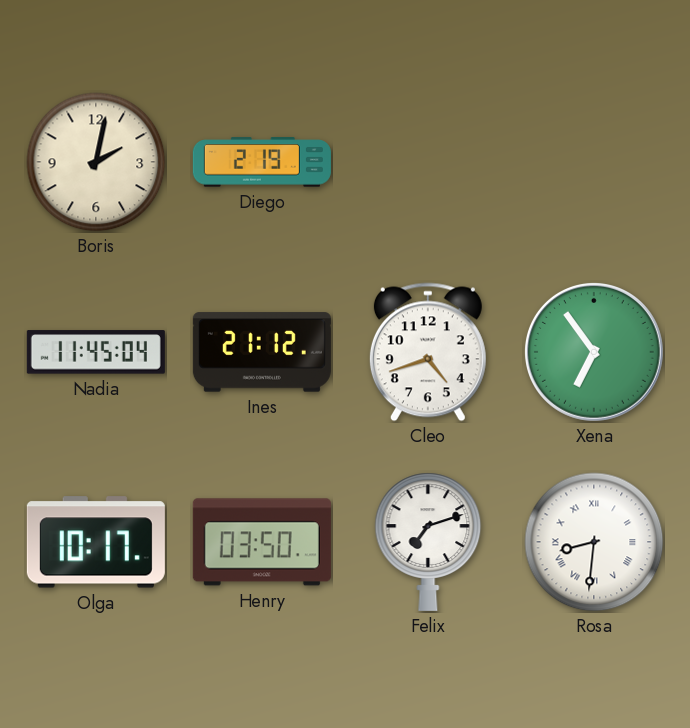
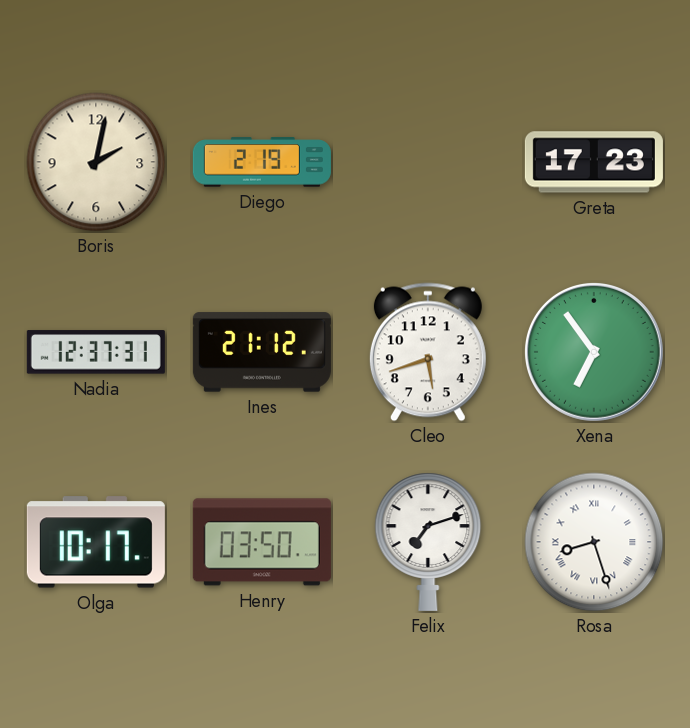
Greta: none -> 17:23
Nadia: 11:45 -> 12:37
Cleo: 4:42 -> 5:42
Rosa: 8:31 -> 8:27
